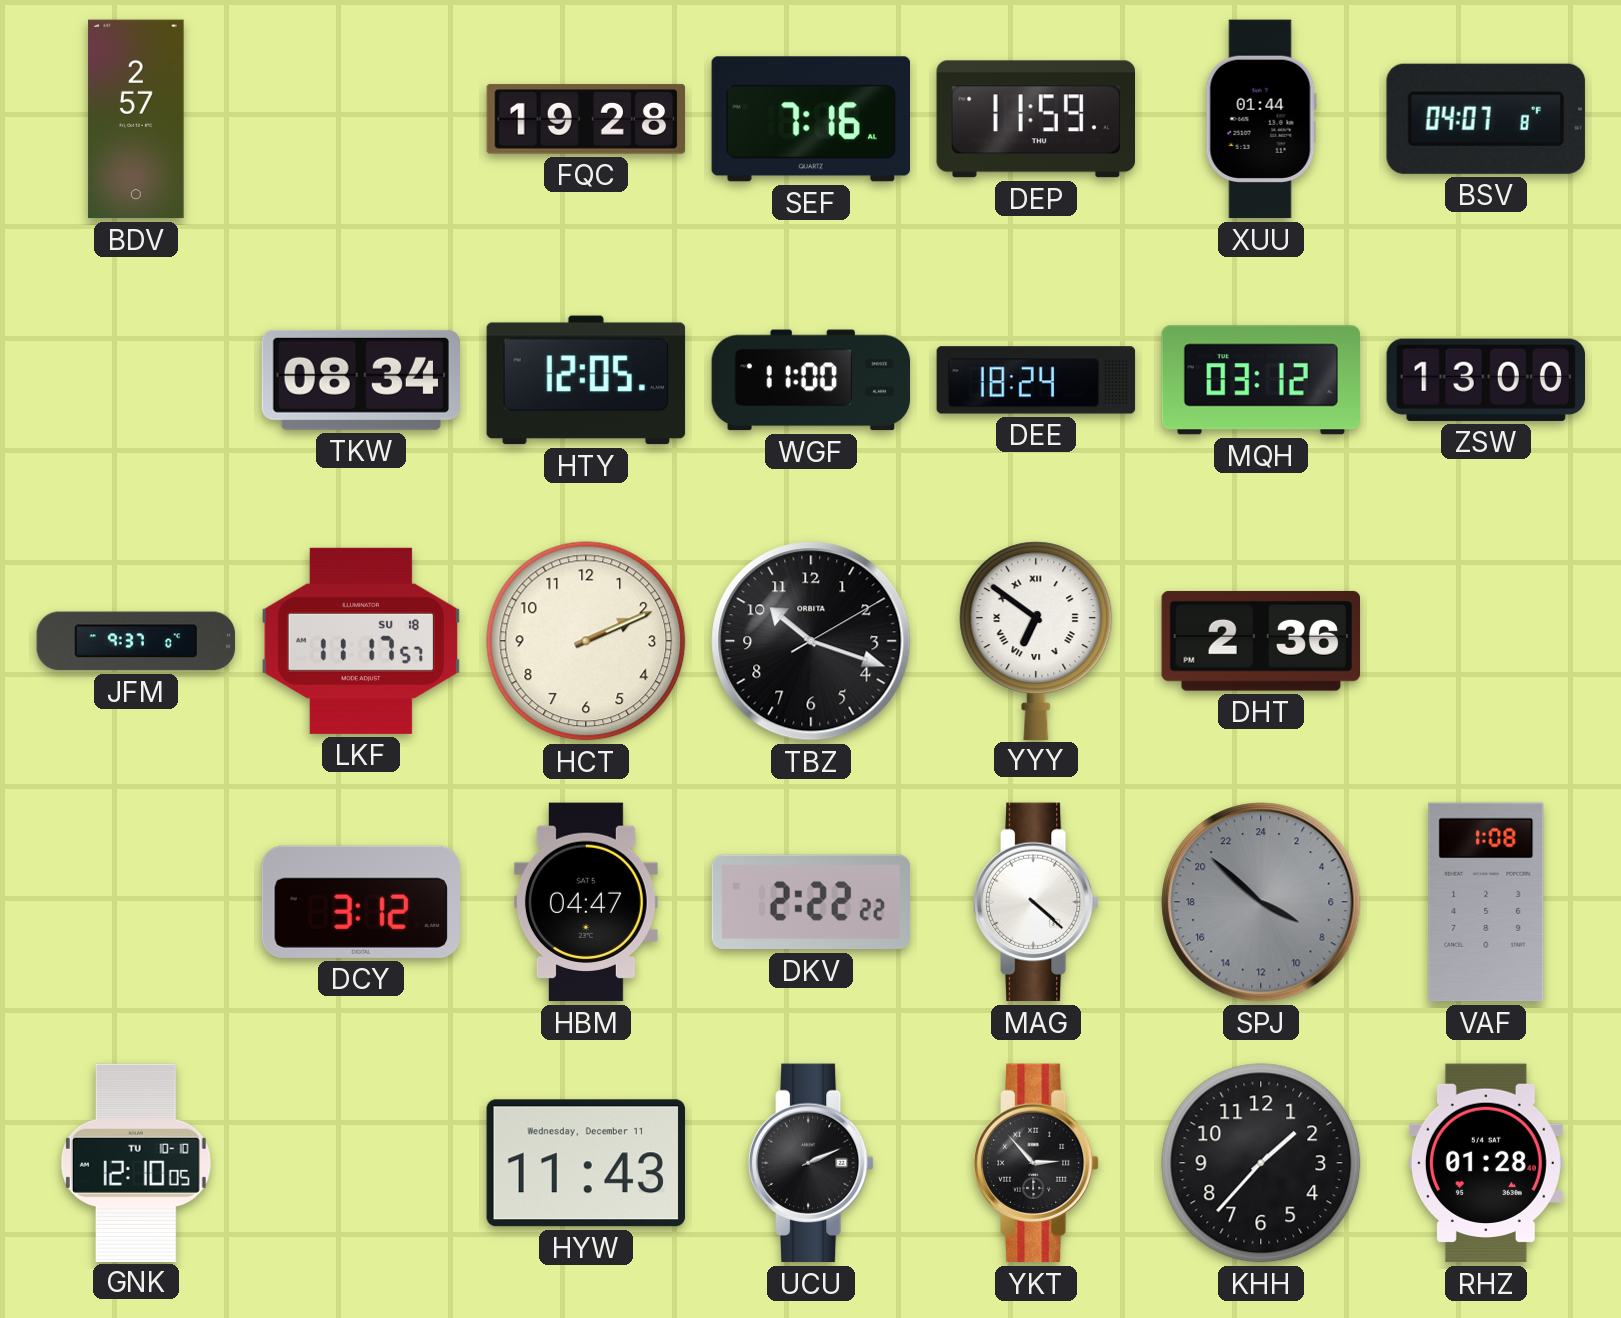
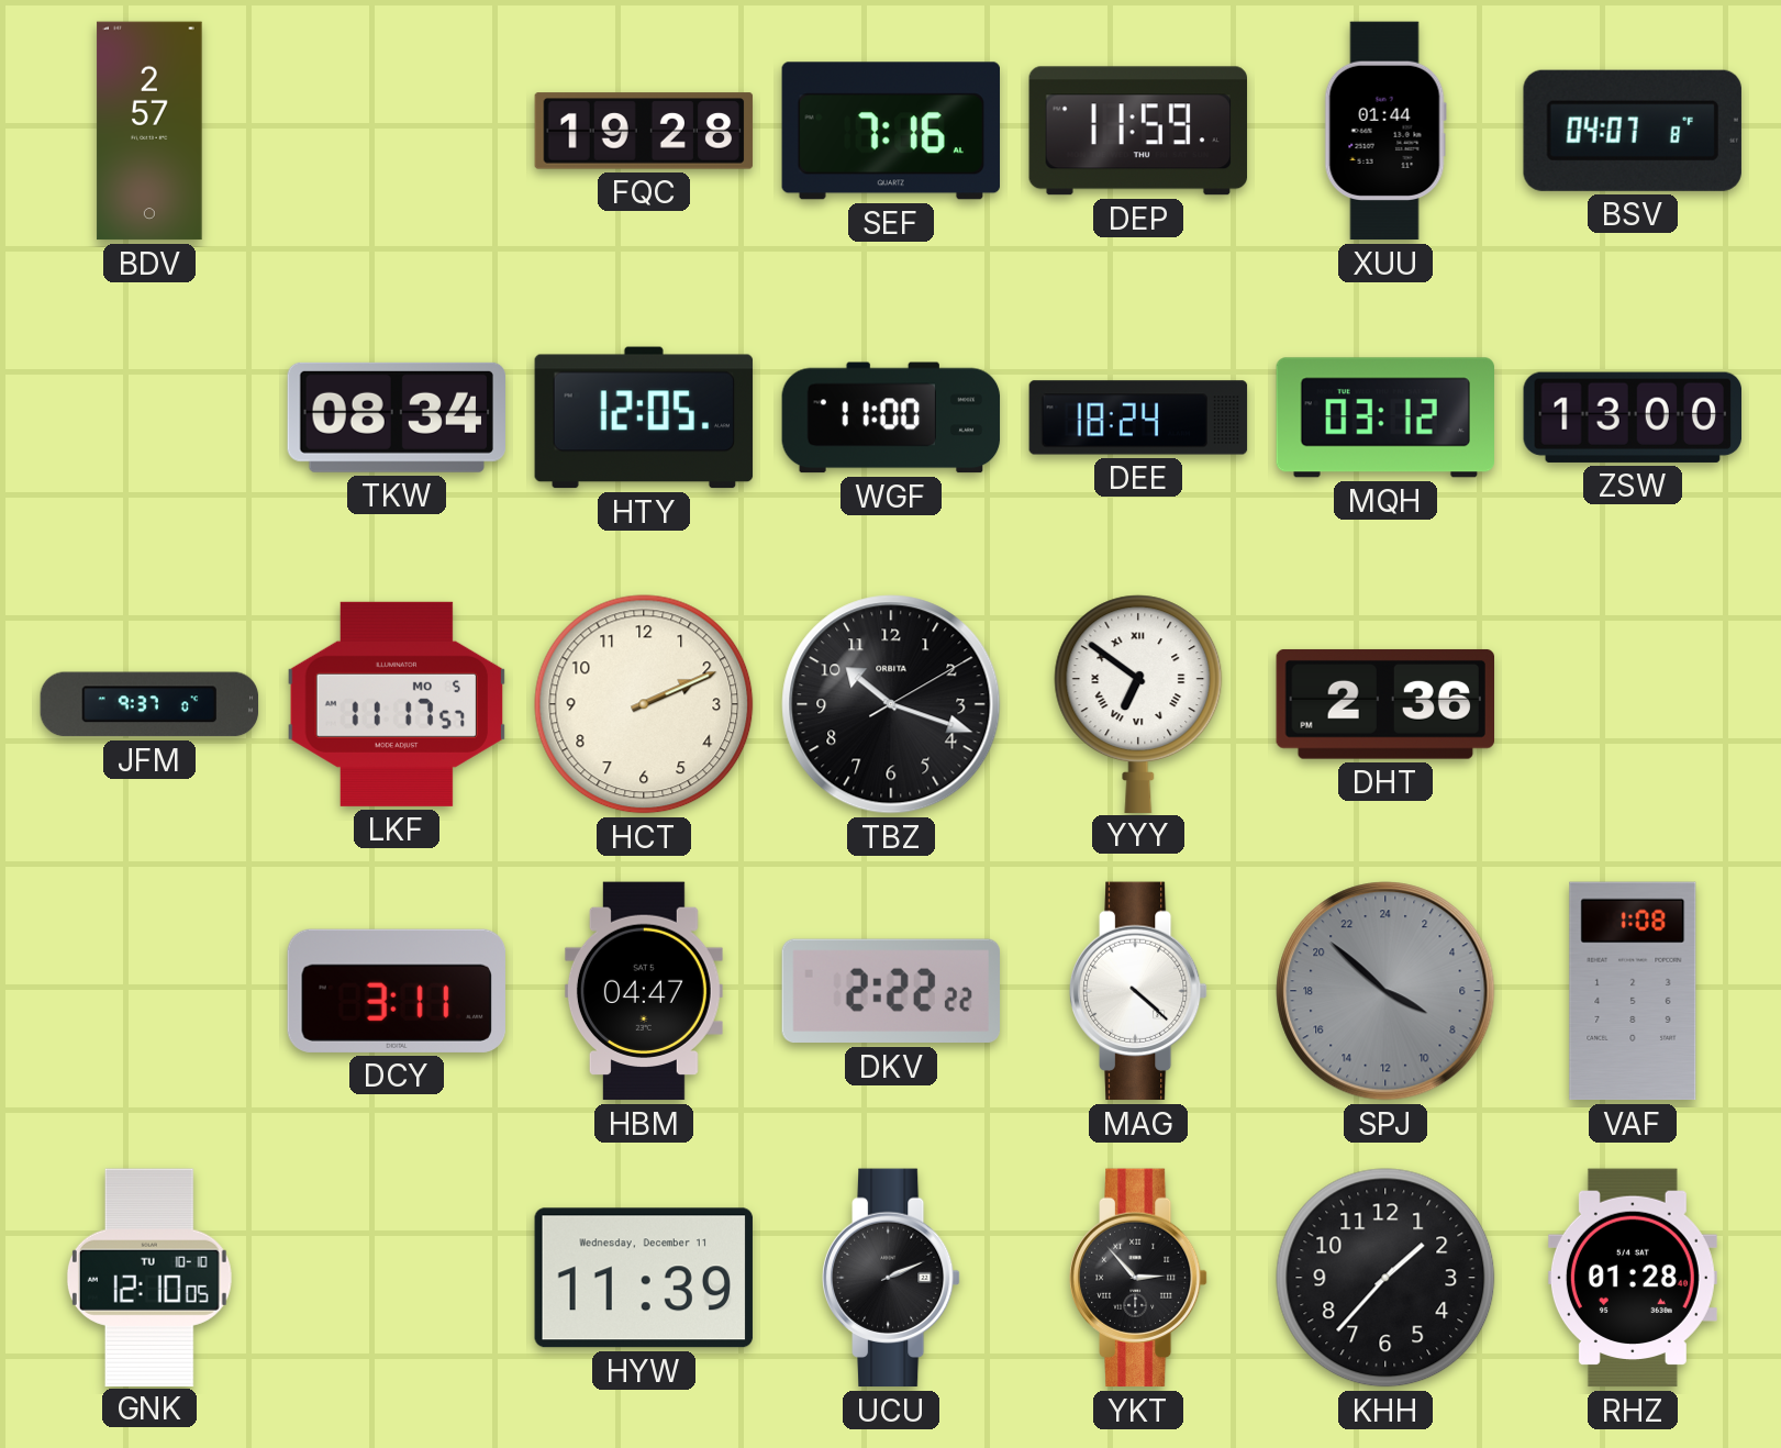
LKF date: SU 18 -> MO 5
DCY: 3:12 -> 3:11
HYW: 11:43 -> 11:39
